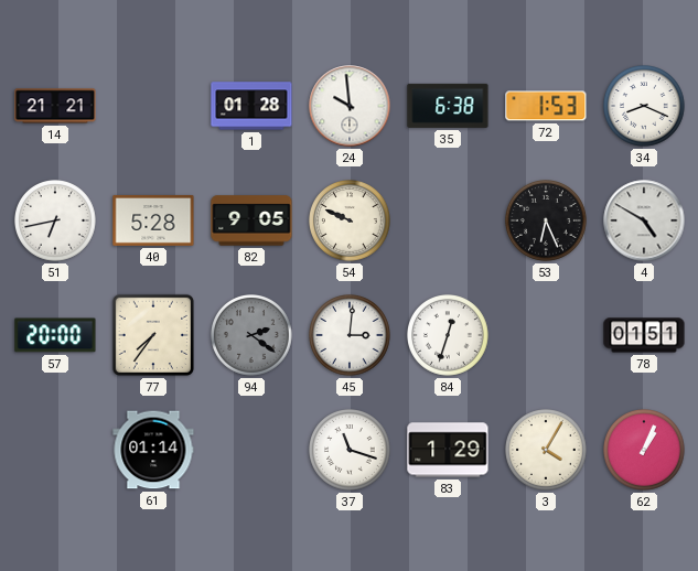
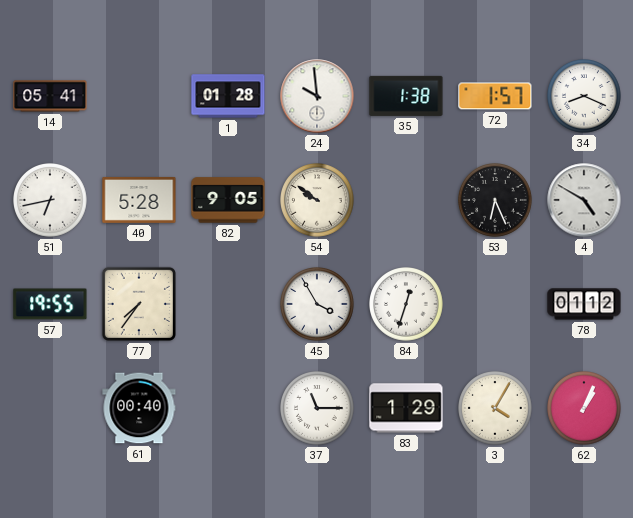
14: 21:21 -> 05:41
35: 6:38 -> 1:38
72: 1:53 -> 1:57
54: 9:49 -> 9:51
57: 20:00 -> 19:55
94: 2:21 -> none
45: 3:01 -> 3:55
78: 01:51 -> 01:12
61: 01:14 -> 00:40
37: 11:18 -> 11:15
